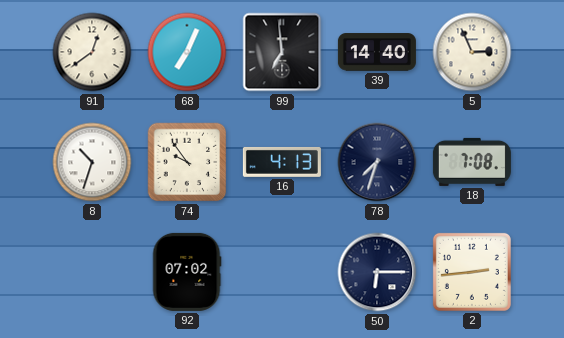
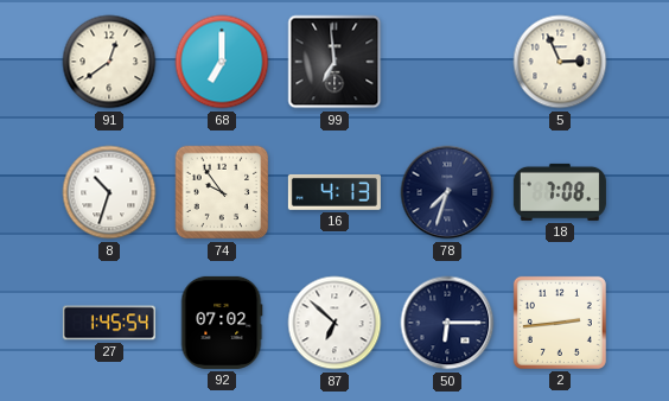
68: 7:04 -> 7:00
39: 14:40 -> none
27: none -> 1:45
87: none -> 6:52
